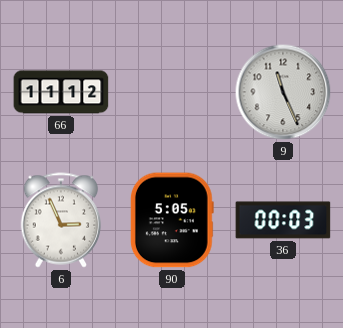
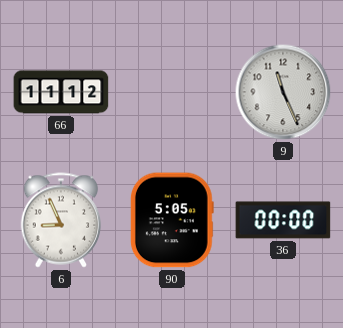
6: 2:56 -> 8:56
36: 00:03 -> 00:00
